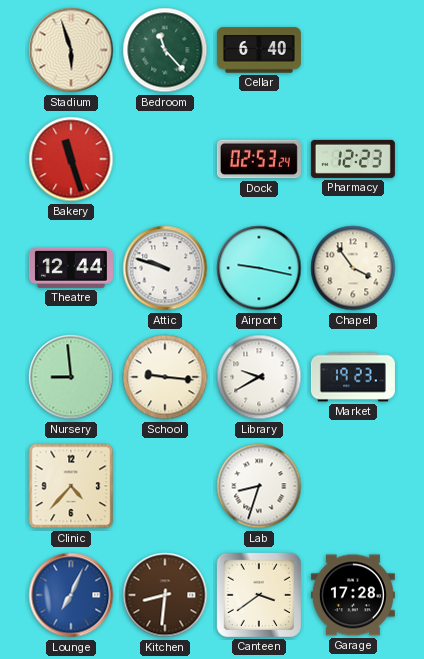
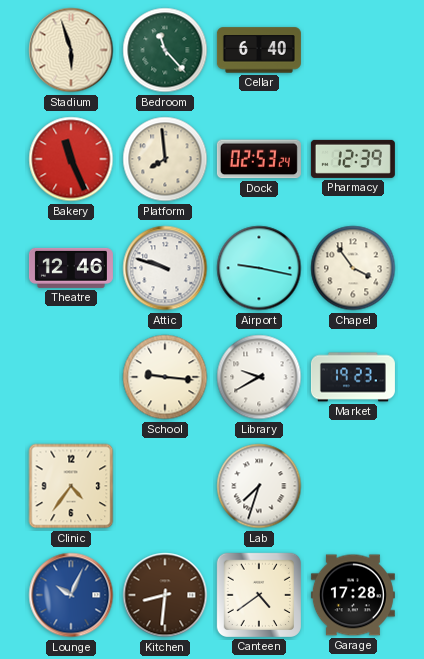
Bakery: 11:27 -> 11:26
Platform: none -> 7:59
Pharmacy: 12:23 -> 12:39
Theatre: 12:44 -> 12:46
Nursery: 8:59 -> none
Clinic: 4:37 -> 4:36
Lab: 8:33 -> 7:33
Lounge: 7:04 -> 10:04
Canteen: 3:39 -> 4:39
